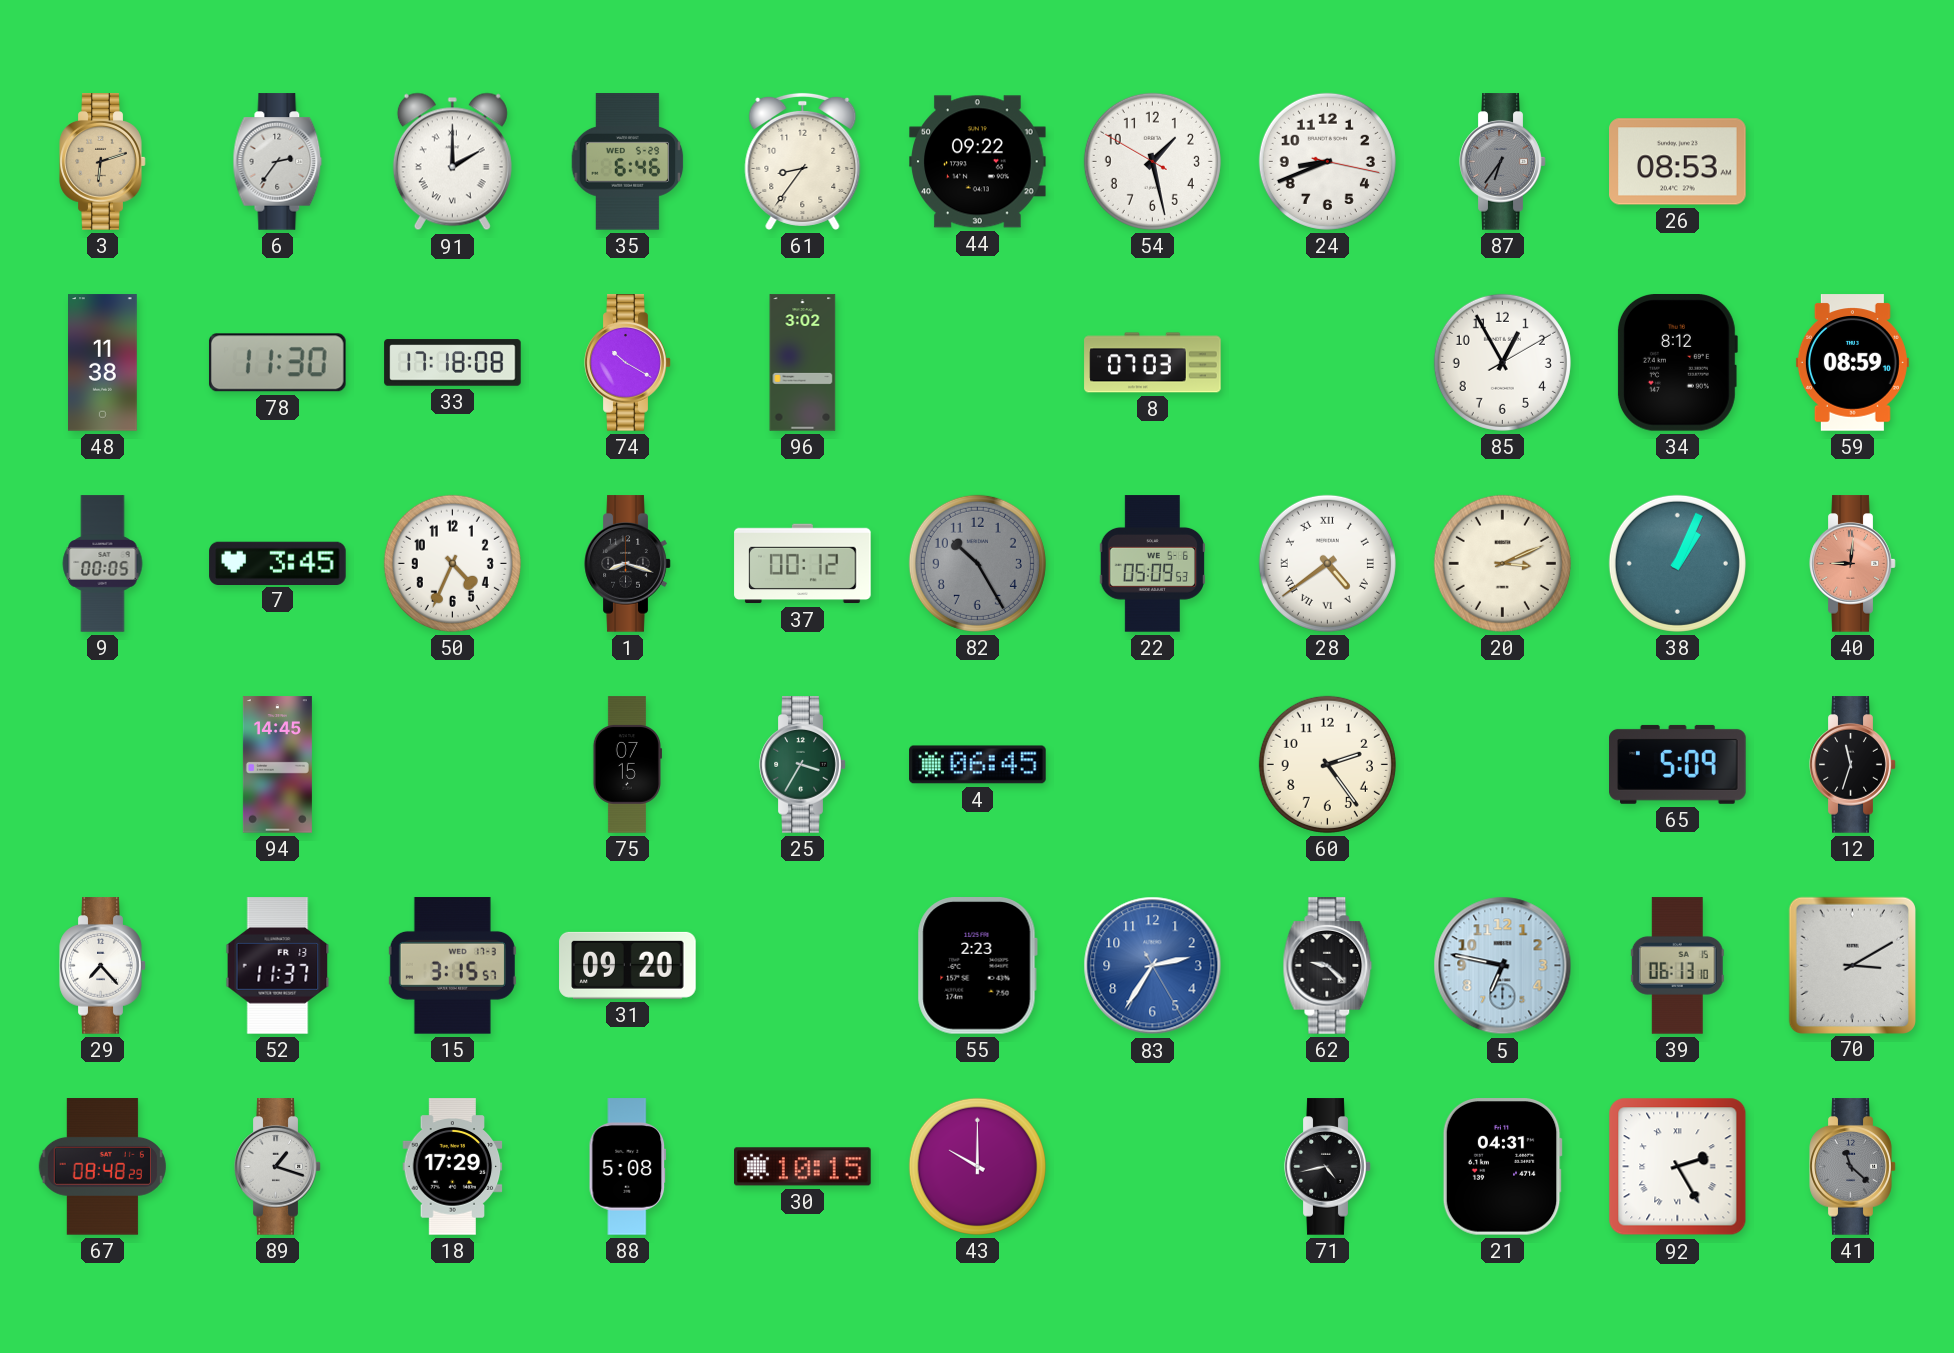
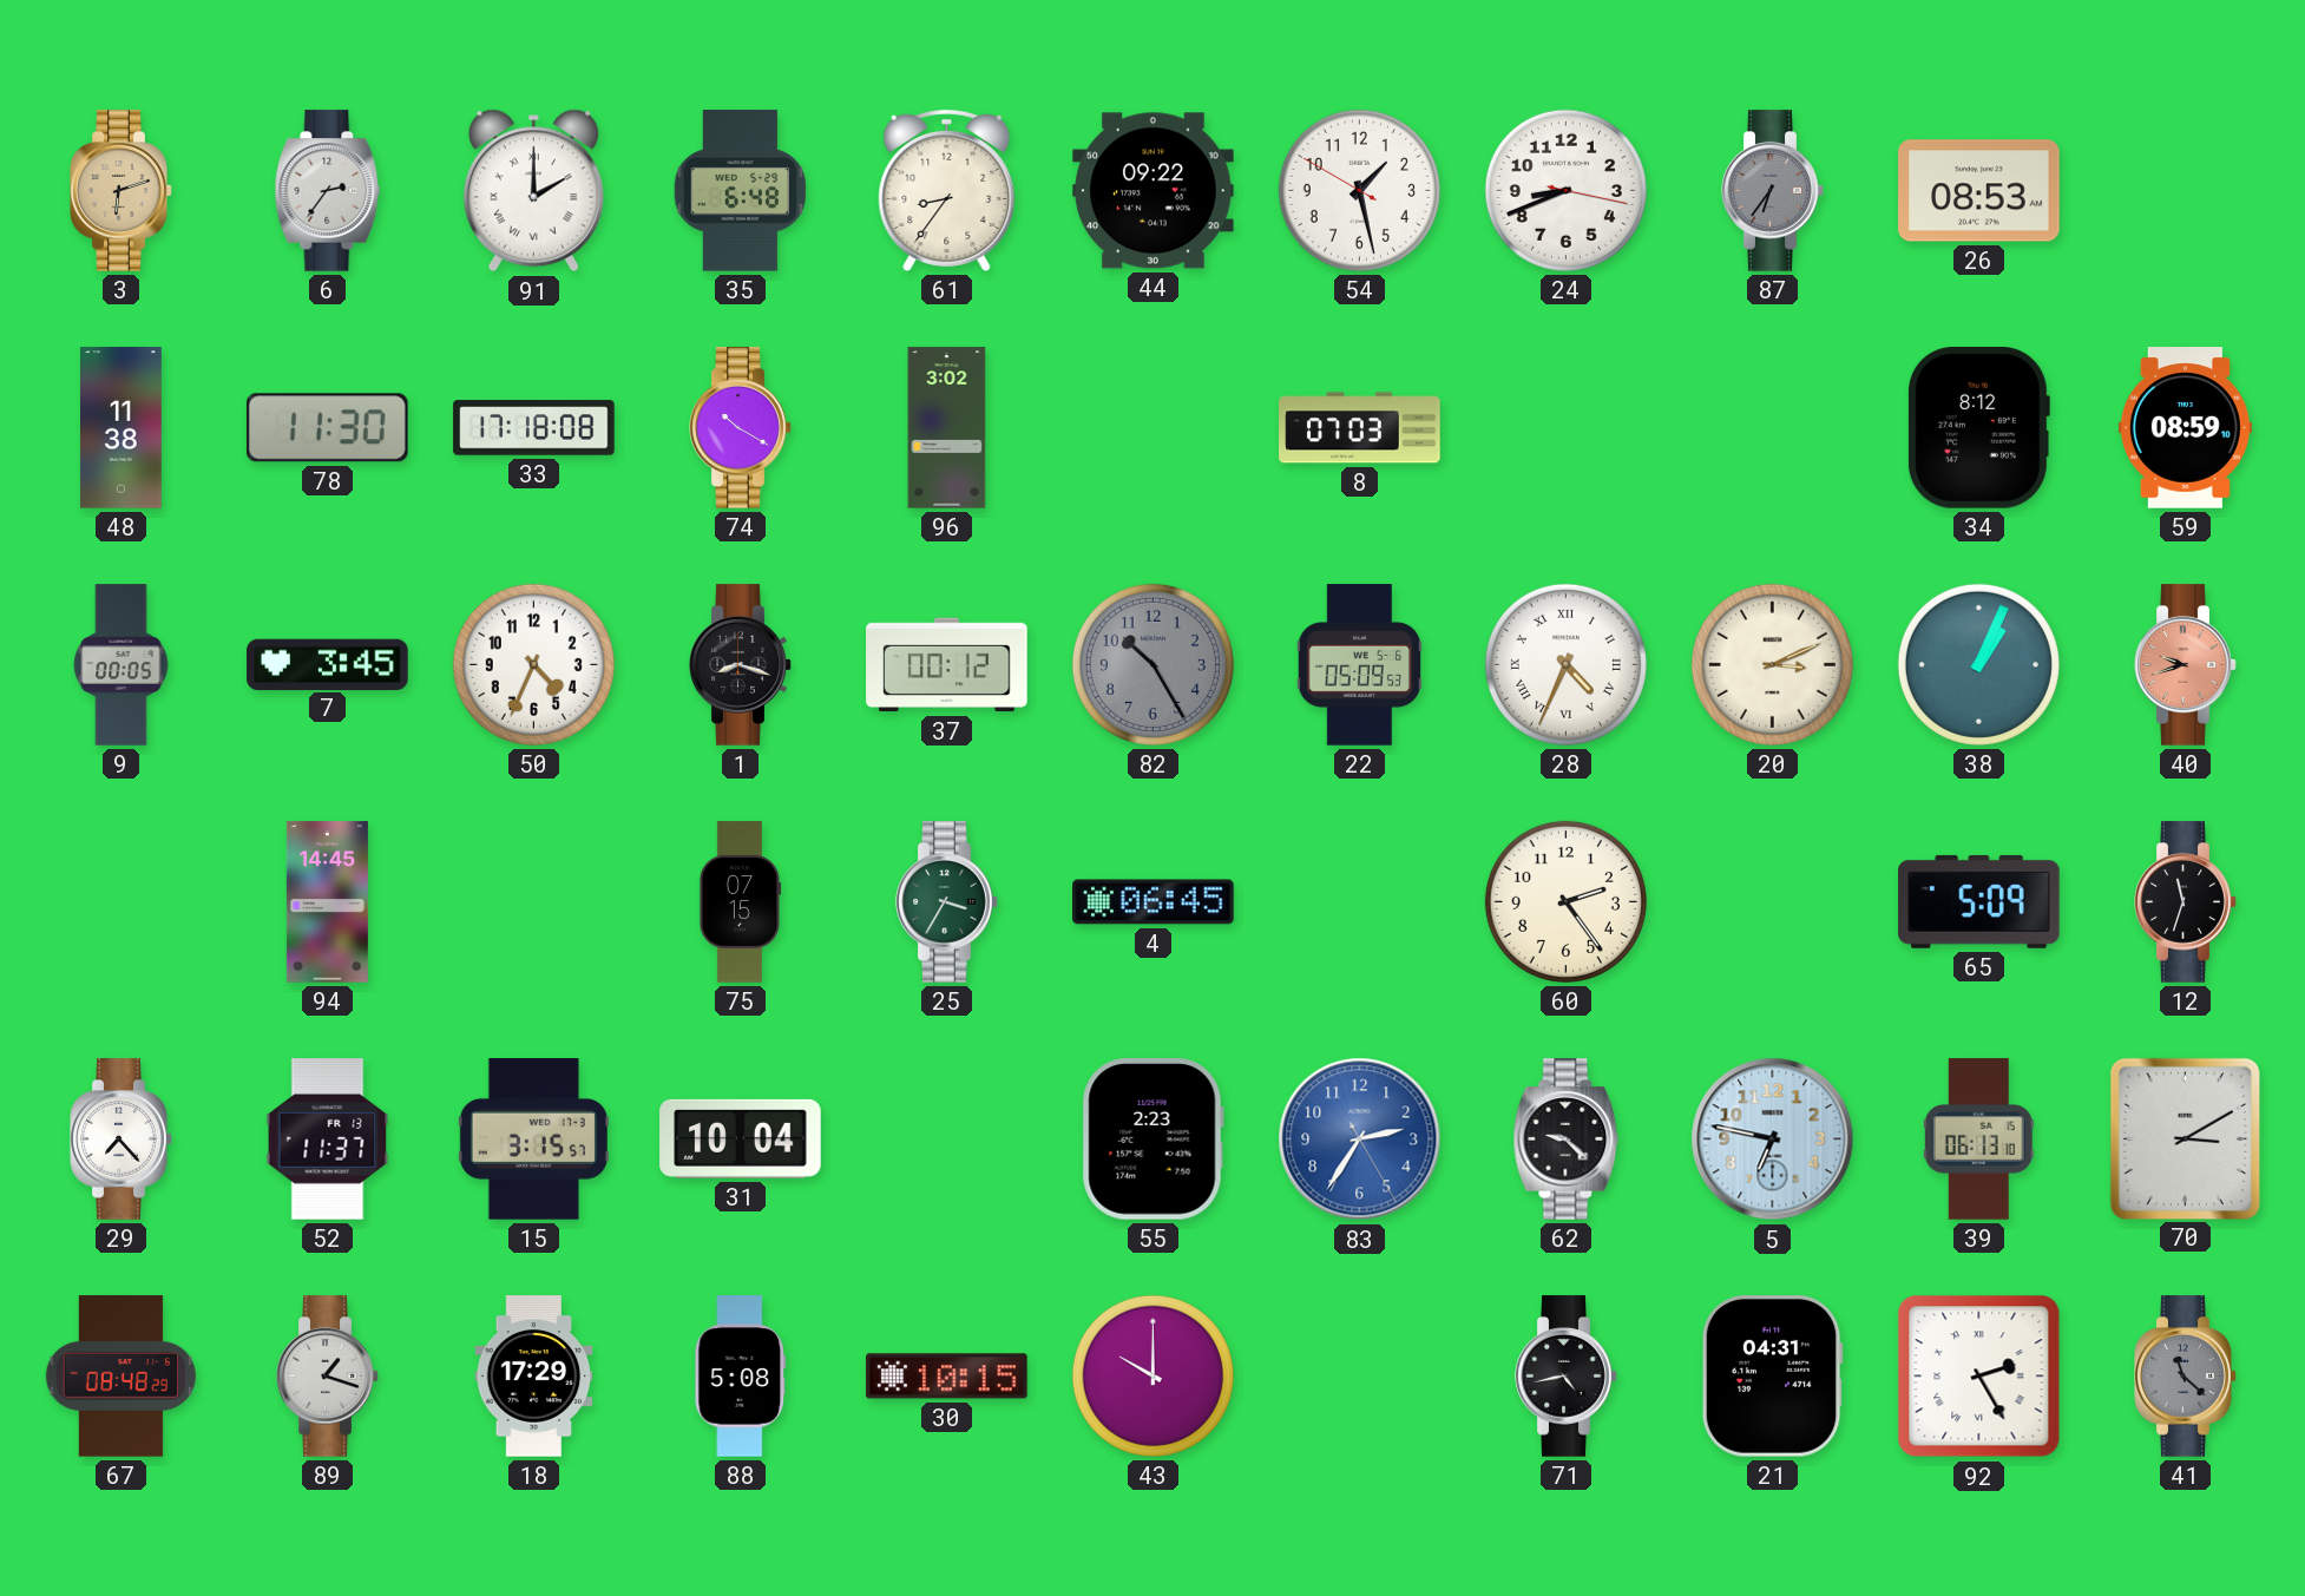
35: 6:46 -> 6:48
85: 12:55 -> none
28: 4:39 -> 4:34
40: 9:01 -> 9:42
31: 09:20 -> 10:04
